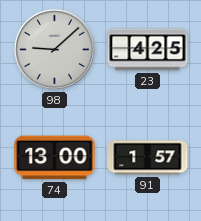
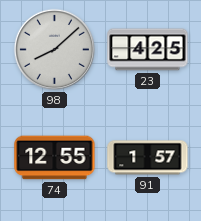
98: 9:08 -> 8:08
74: 13:00 -> 12:55
